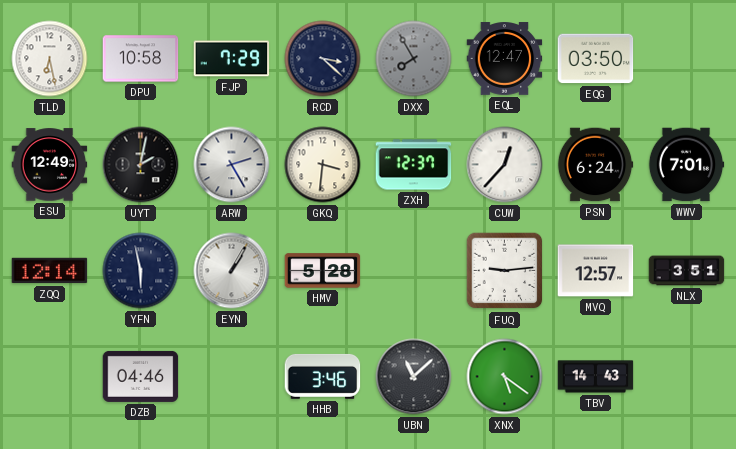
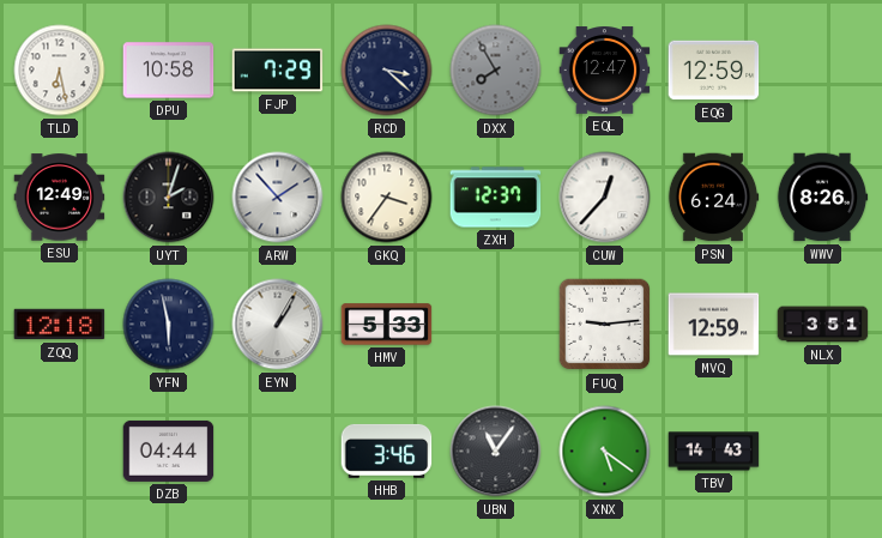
EQG: 03:50 -> 12:59
UYT: 2:02 -> 2:03
ARW: 2:25 -> 1:53
GKQ: 3:31 -> 3:36
WWV: 7:01 -> 8:26
ZQQ: 12:14 -> 12:18
HMV: 5:28 -> 5:33
MVQ: 12:57 -> 12:59
DZB: 04:46 -> 04:44
UBN: 11:08 -> 11:06
